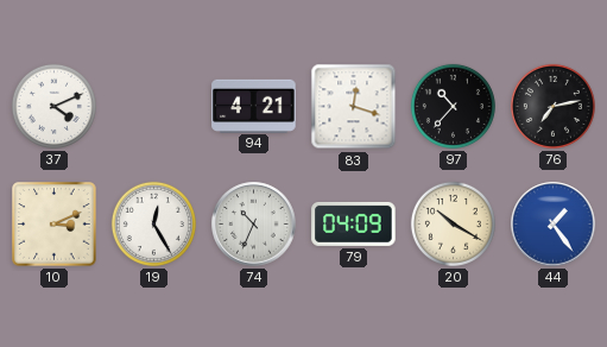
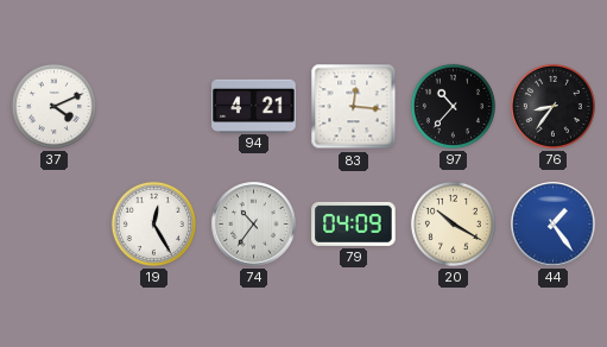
83: 12:18 -> 12:16
76: 7:13 -> 8:36
10: 3:11 -> none
74: 10:34 -> 10:36
